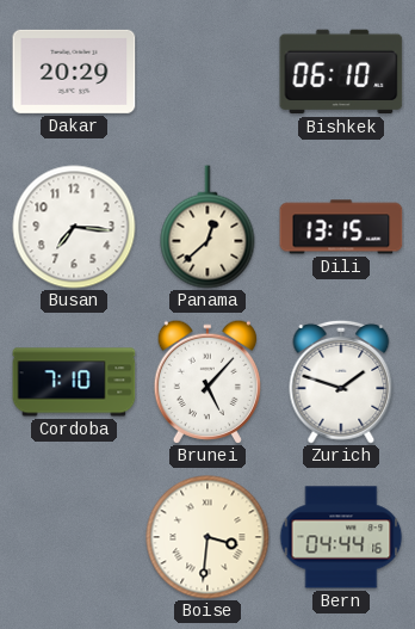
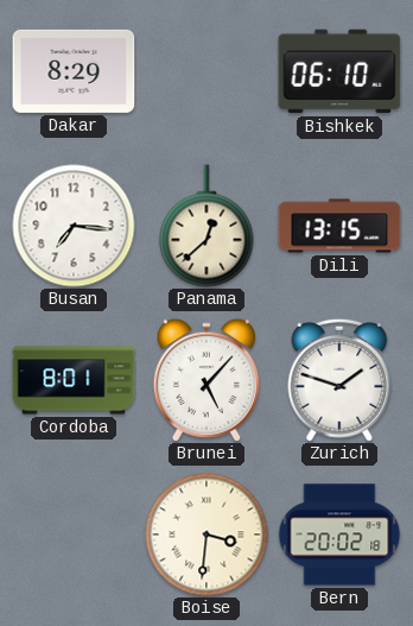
Dakar: 20:29 -> 8:29
Cordoba: 7:10 -> 8:01
Bern: 04:44 -> 20:02
